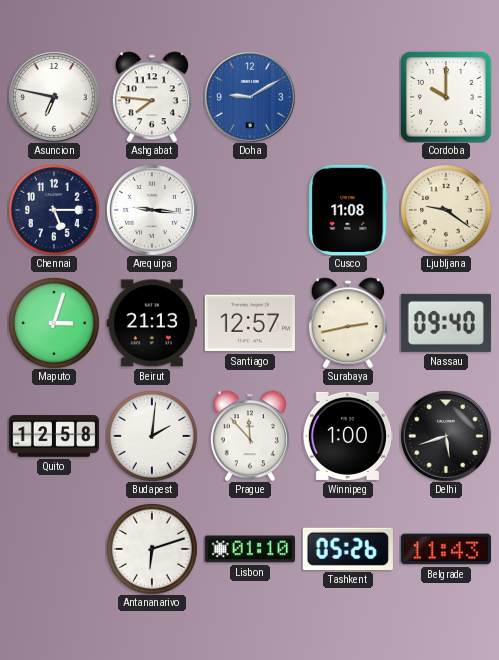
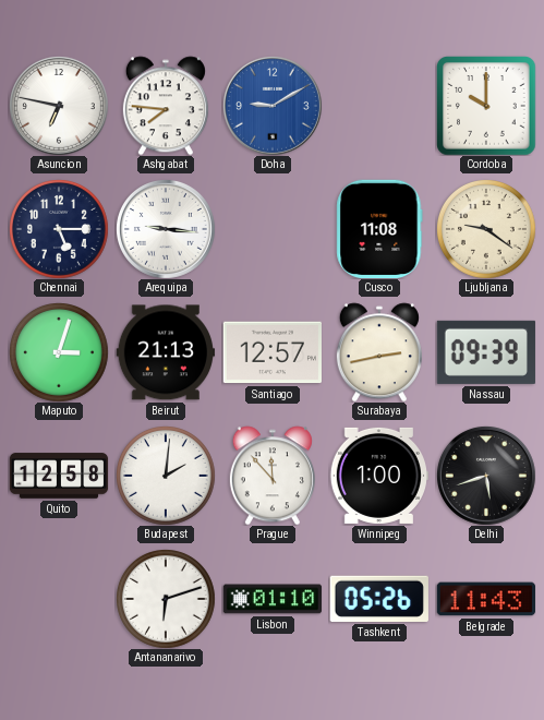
Nassau: 09:40 -> 09:39
